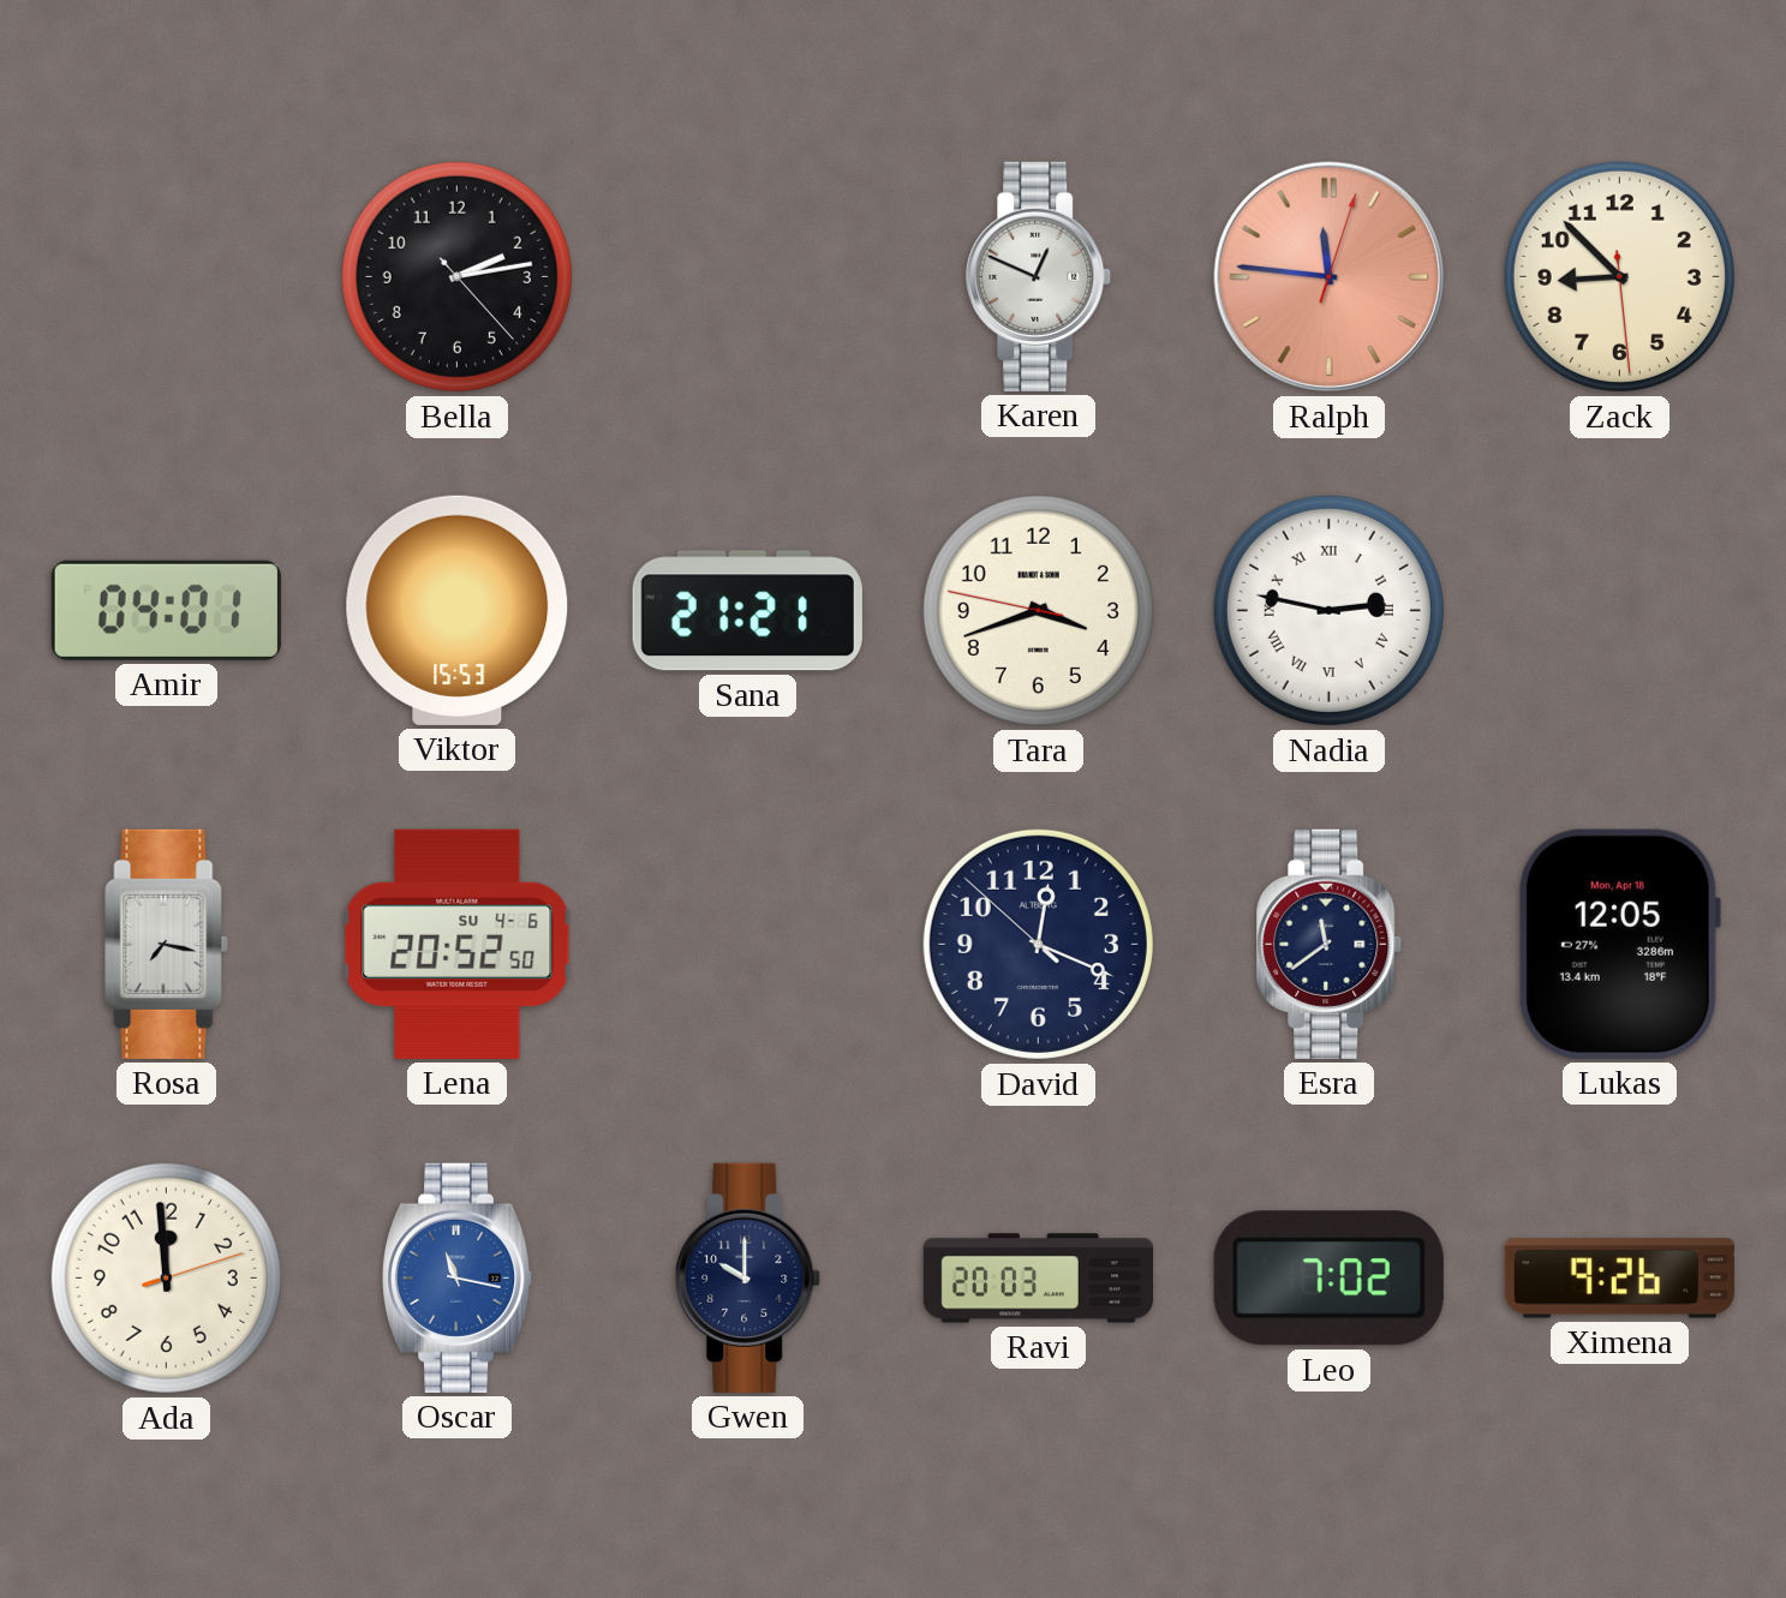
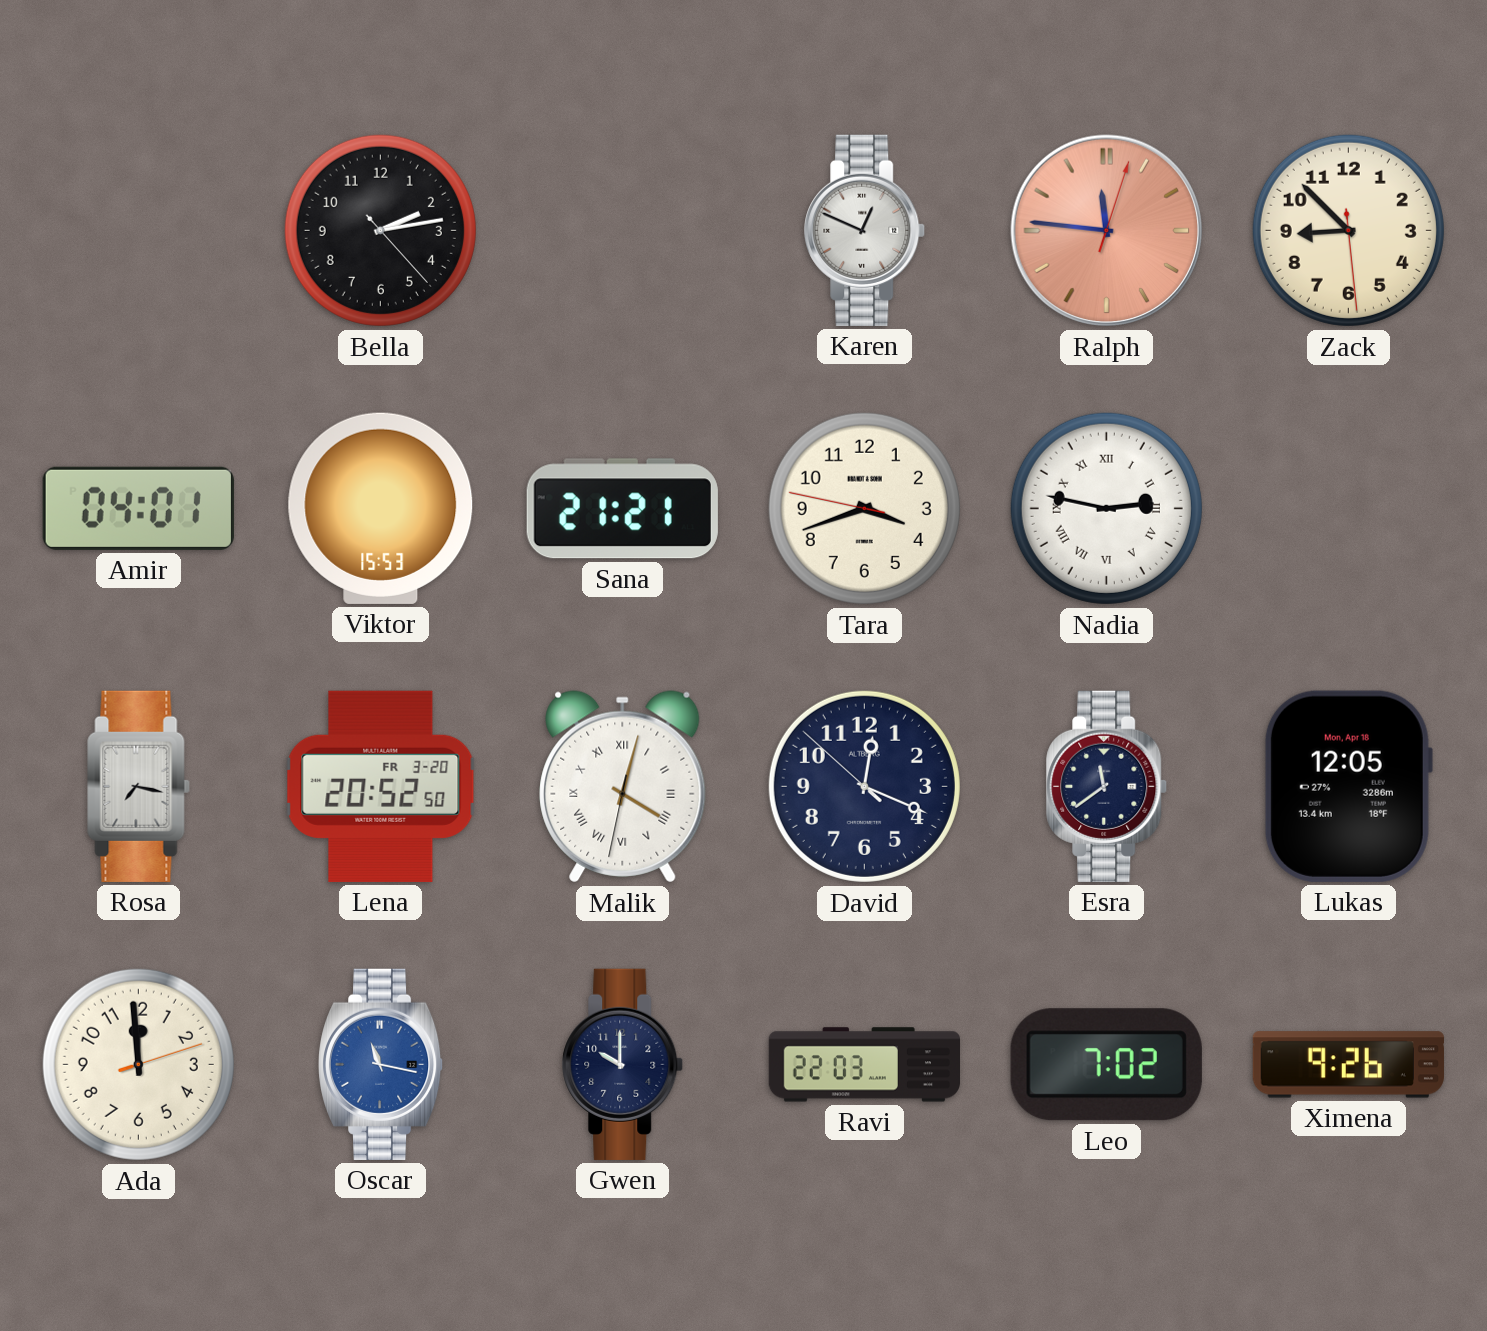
Lena date: SU 4-6 -> FR 3-20
Malik: none -> 4:02
Ravi: 20:03 -> 22:03
